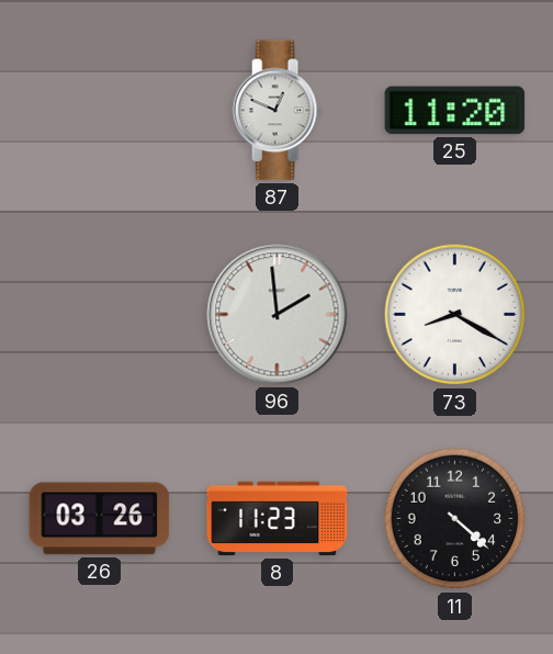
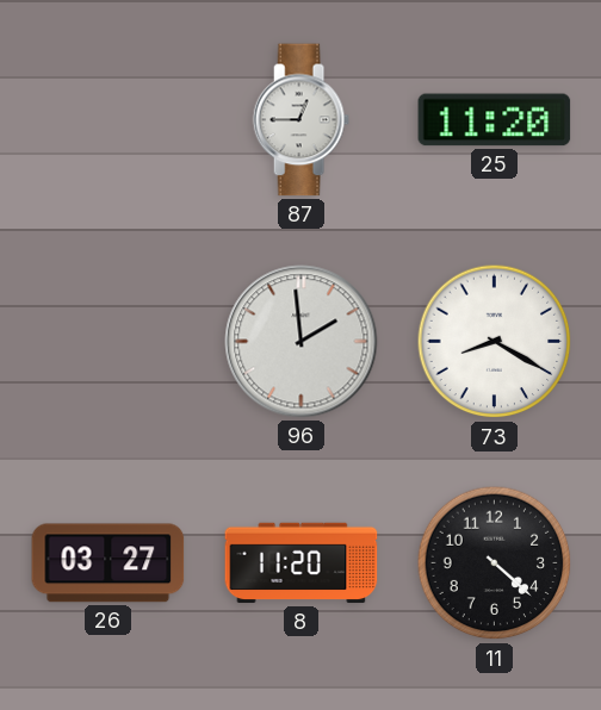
87: 12:49 -> 12:45
26: 03:26 -> 03:27
8: 11:23 -> 11:20
